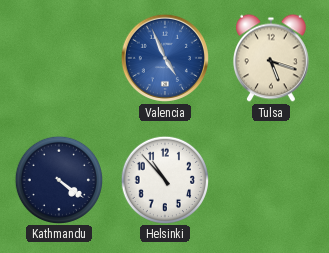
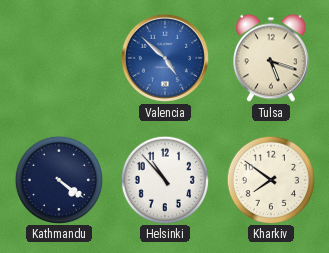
Valencia: 4:56 -> 4:52
Kharkiv: none -> 7:51
